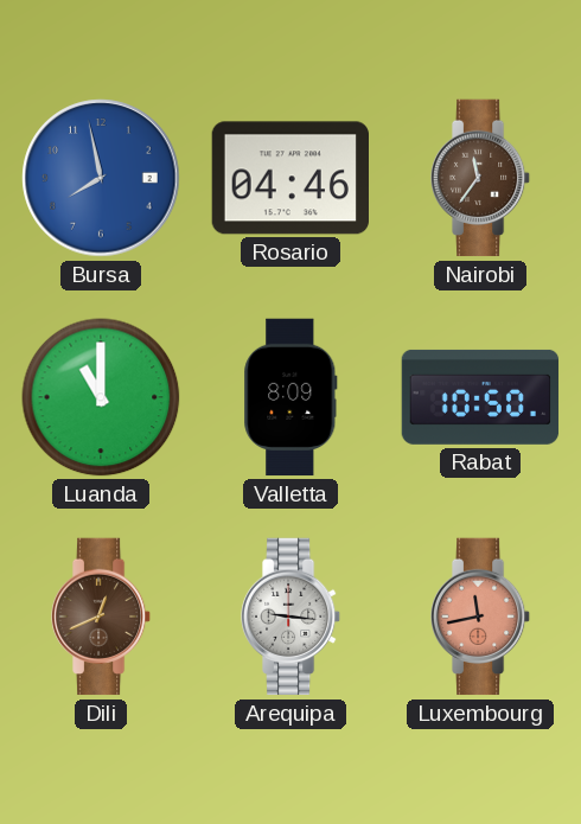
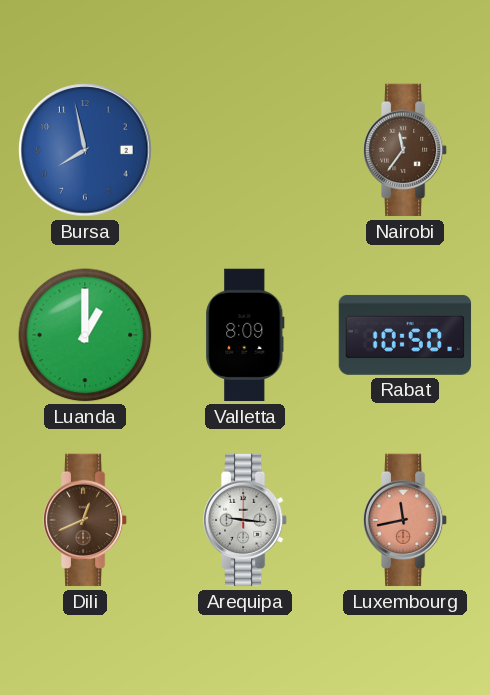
Rosario: 04:46 -> none
Luanda: 11:00 -> 1:00
